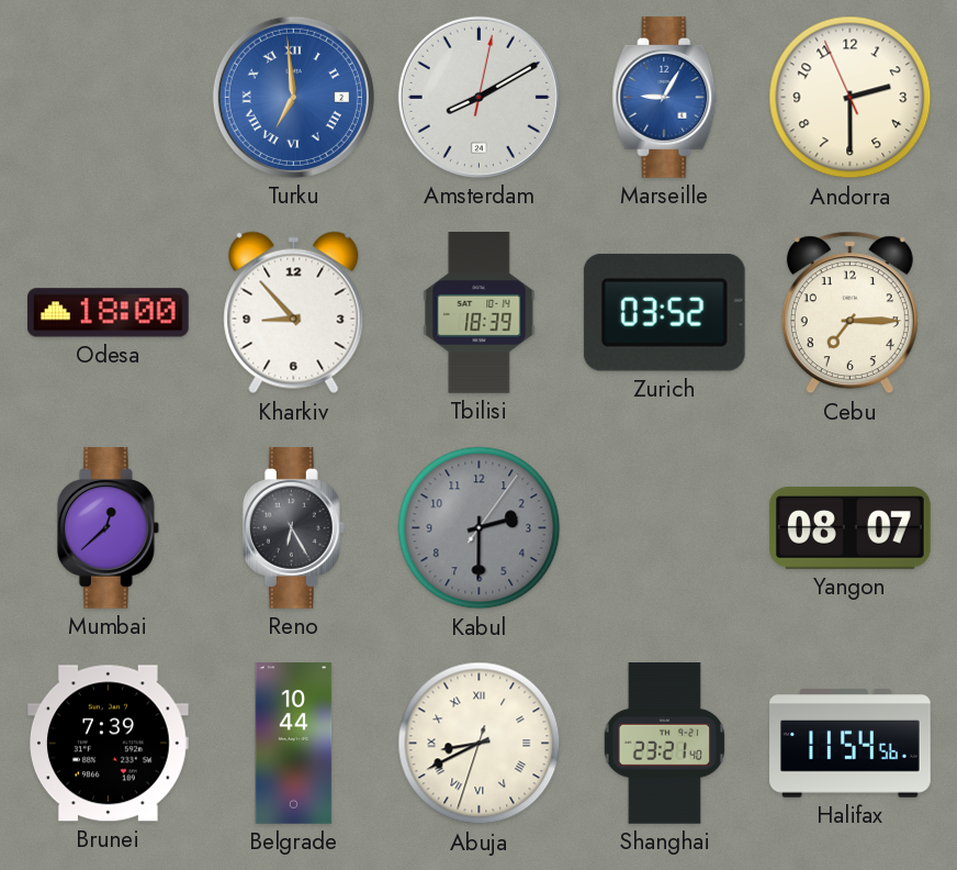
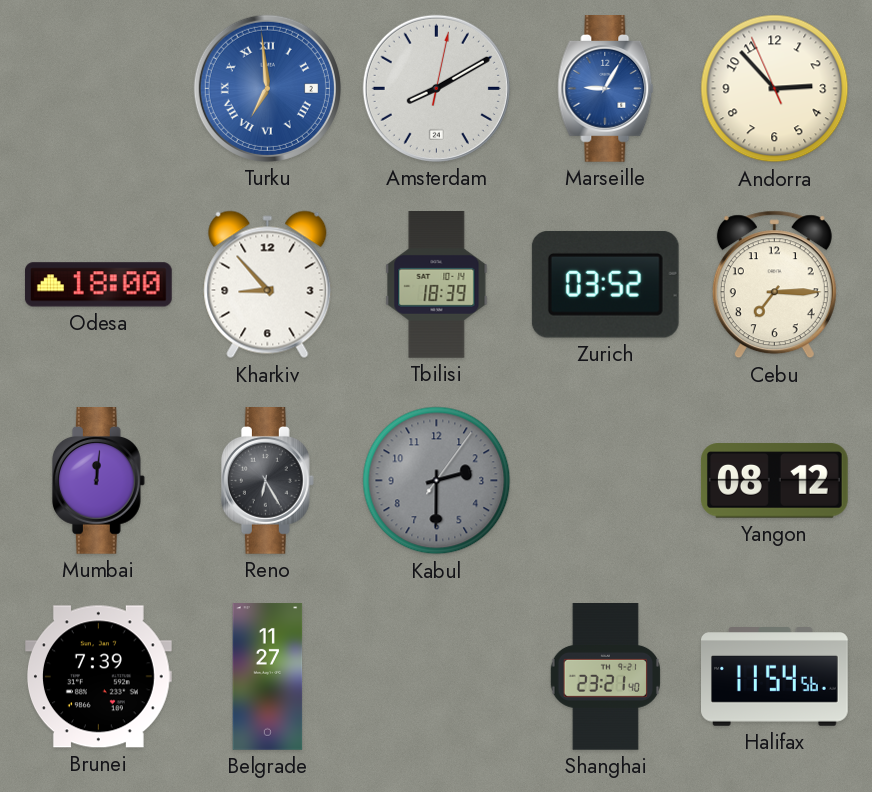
Andorra: 2:29 -> 2:52
Mumbai: 12:38 -> 12:01
Yangon: 08:07 -> 08:12
Belgrade: 10:44 -> 11:27
Abuja: 8:40 -> none
